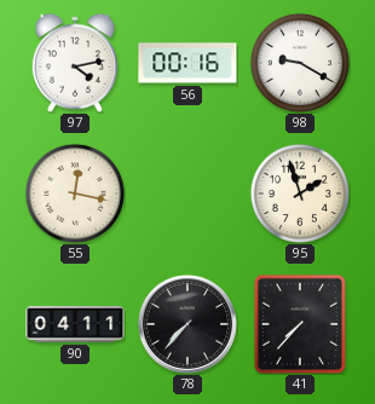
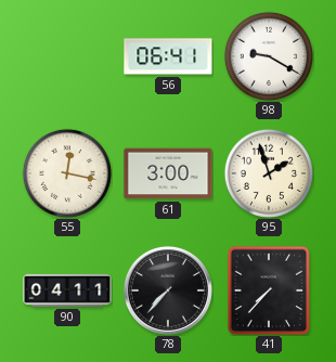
97: 4:13 -> none
56: 00:16 -> 06:41
61: none -> 3:00
